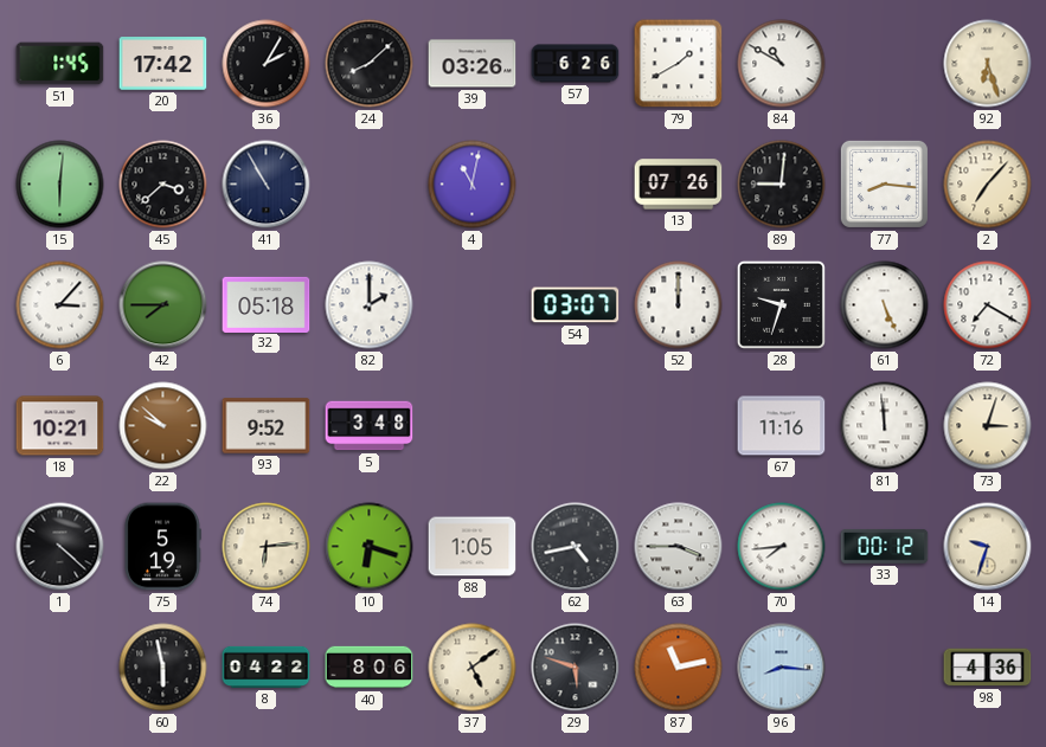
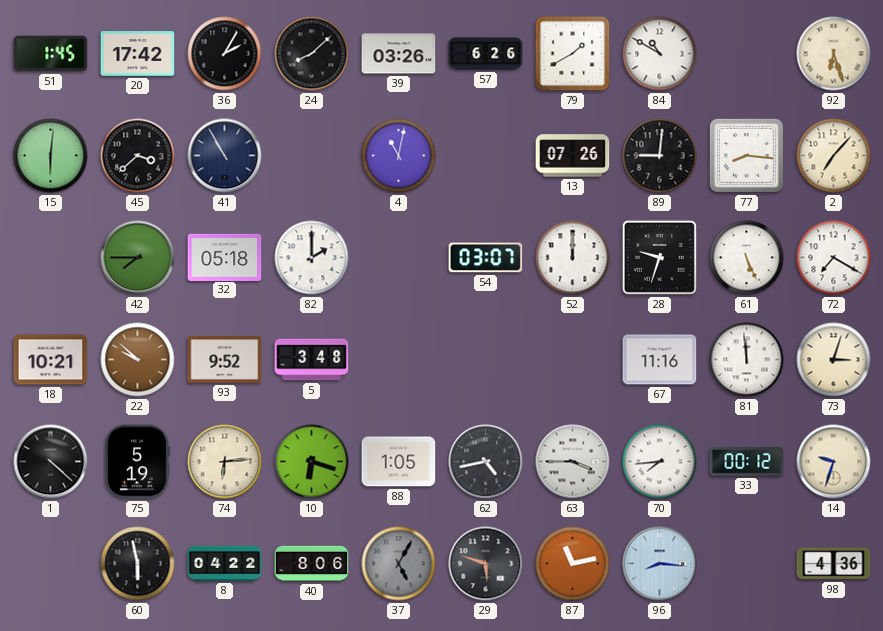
6: 3:07 -> none
37: 5:09 -> 5:05
37 dial: cream -> grey
